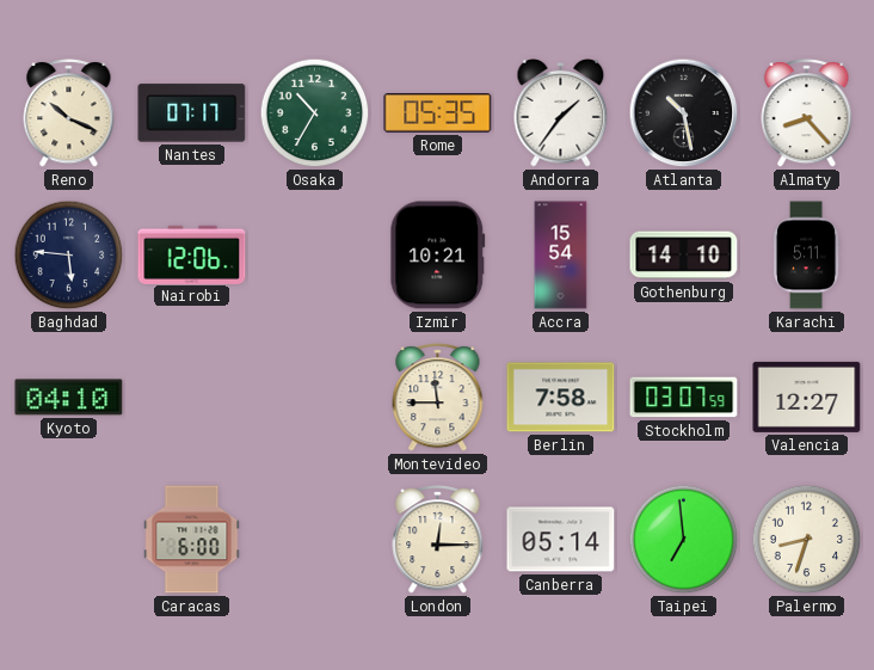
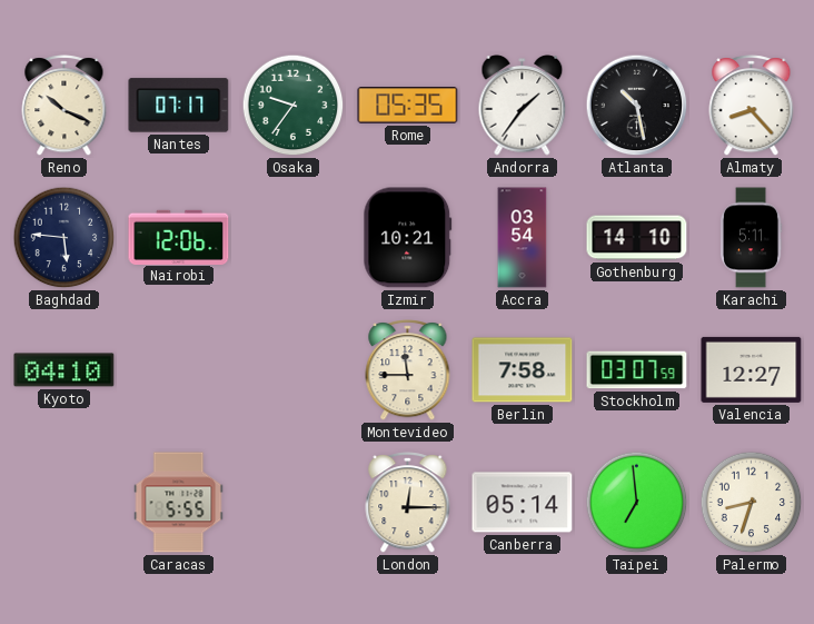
Osaka: 10:35 -> 9:36
Accra: 15:54 -> 03:54
Caracas: 6:00 -> 5:55
